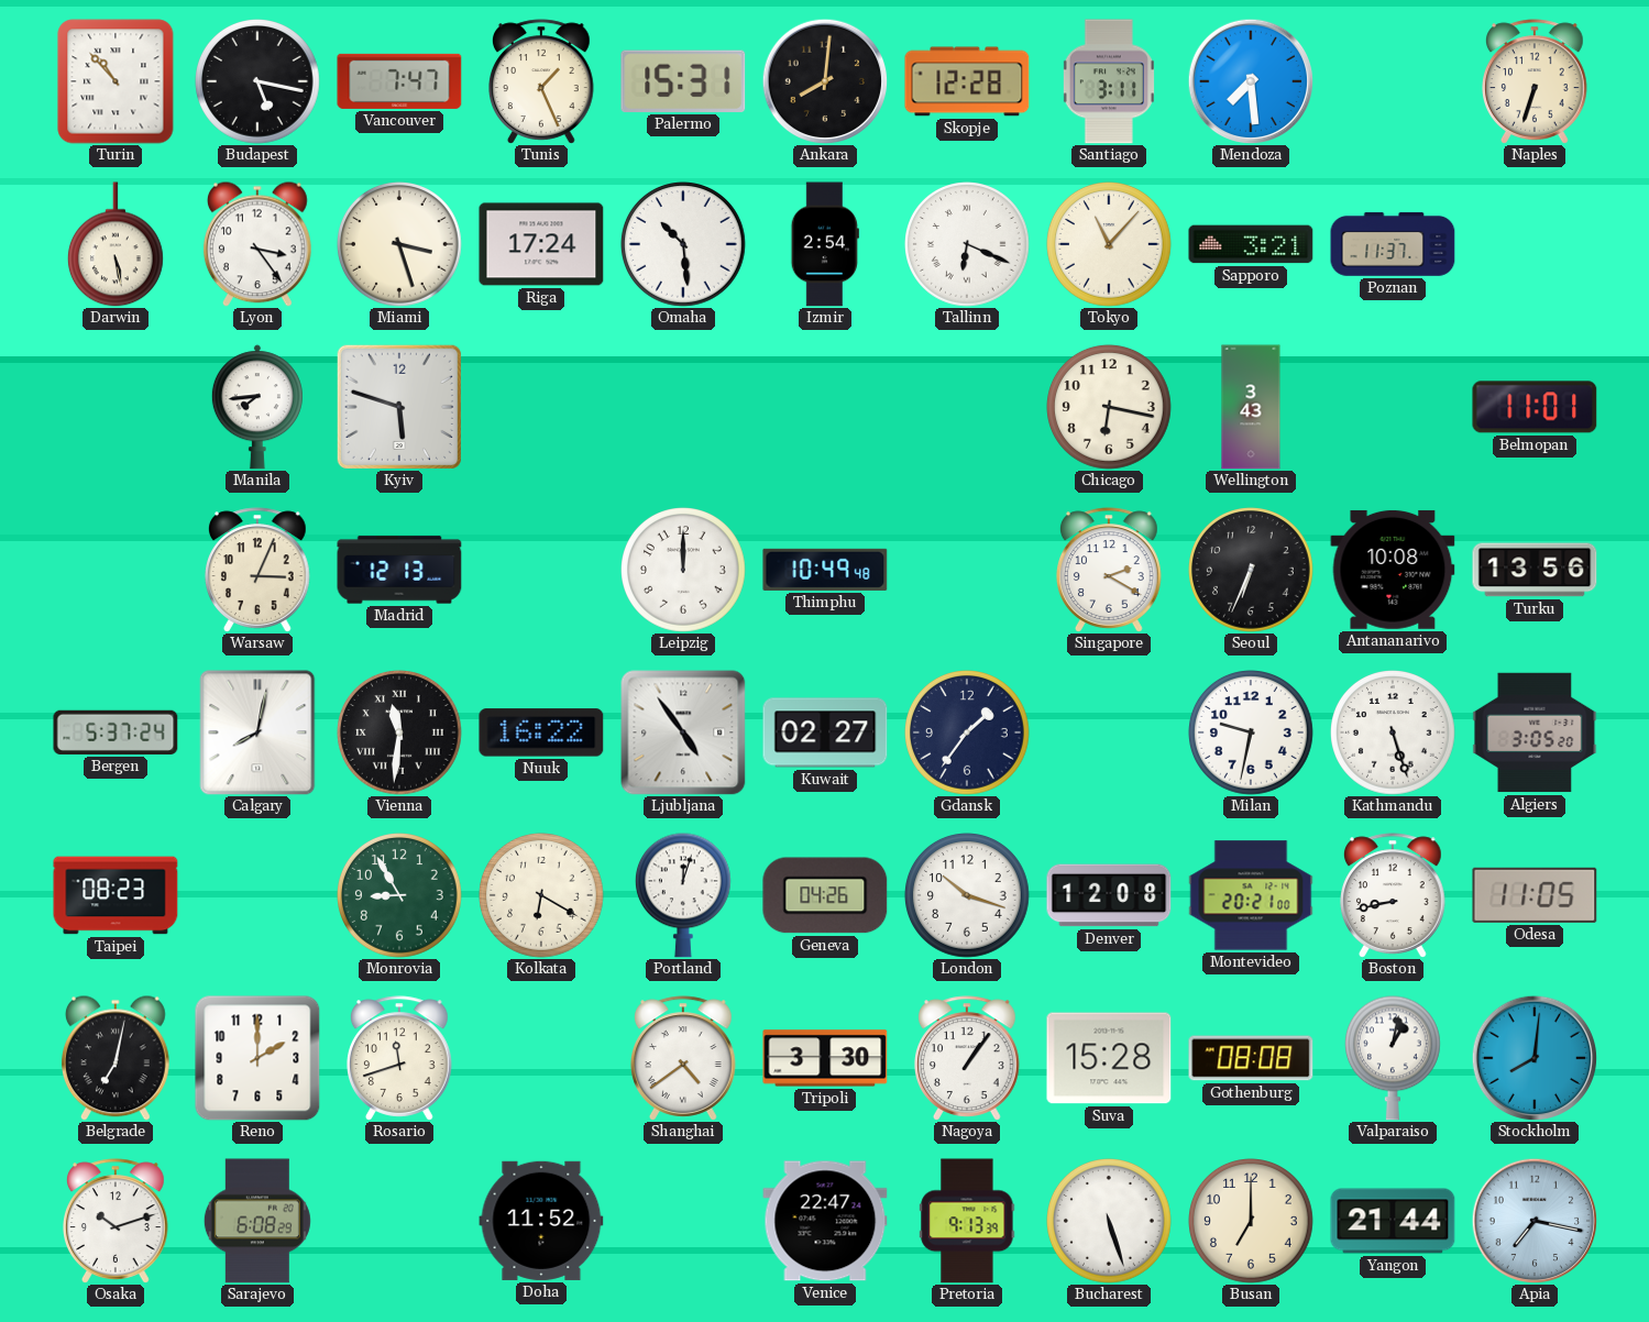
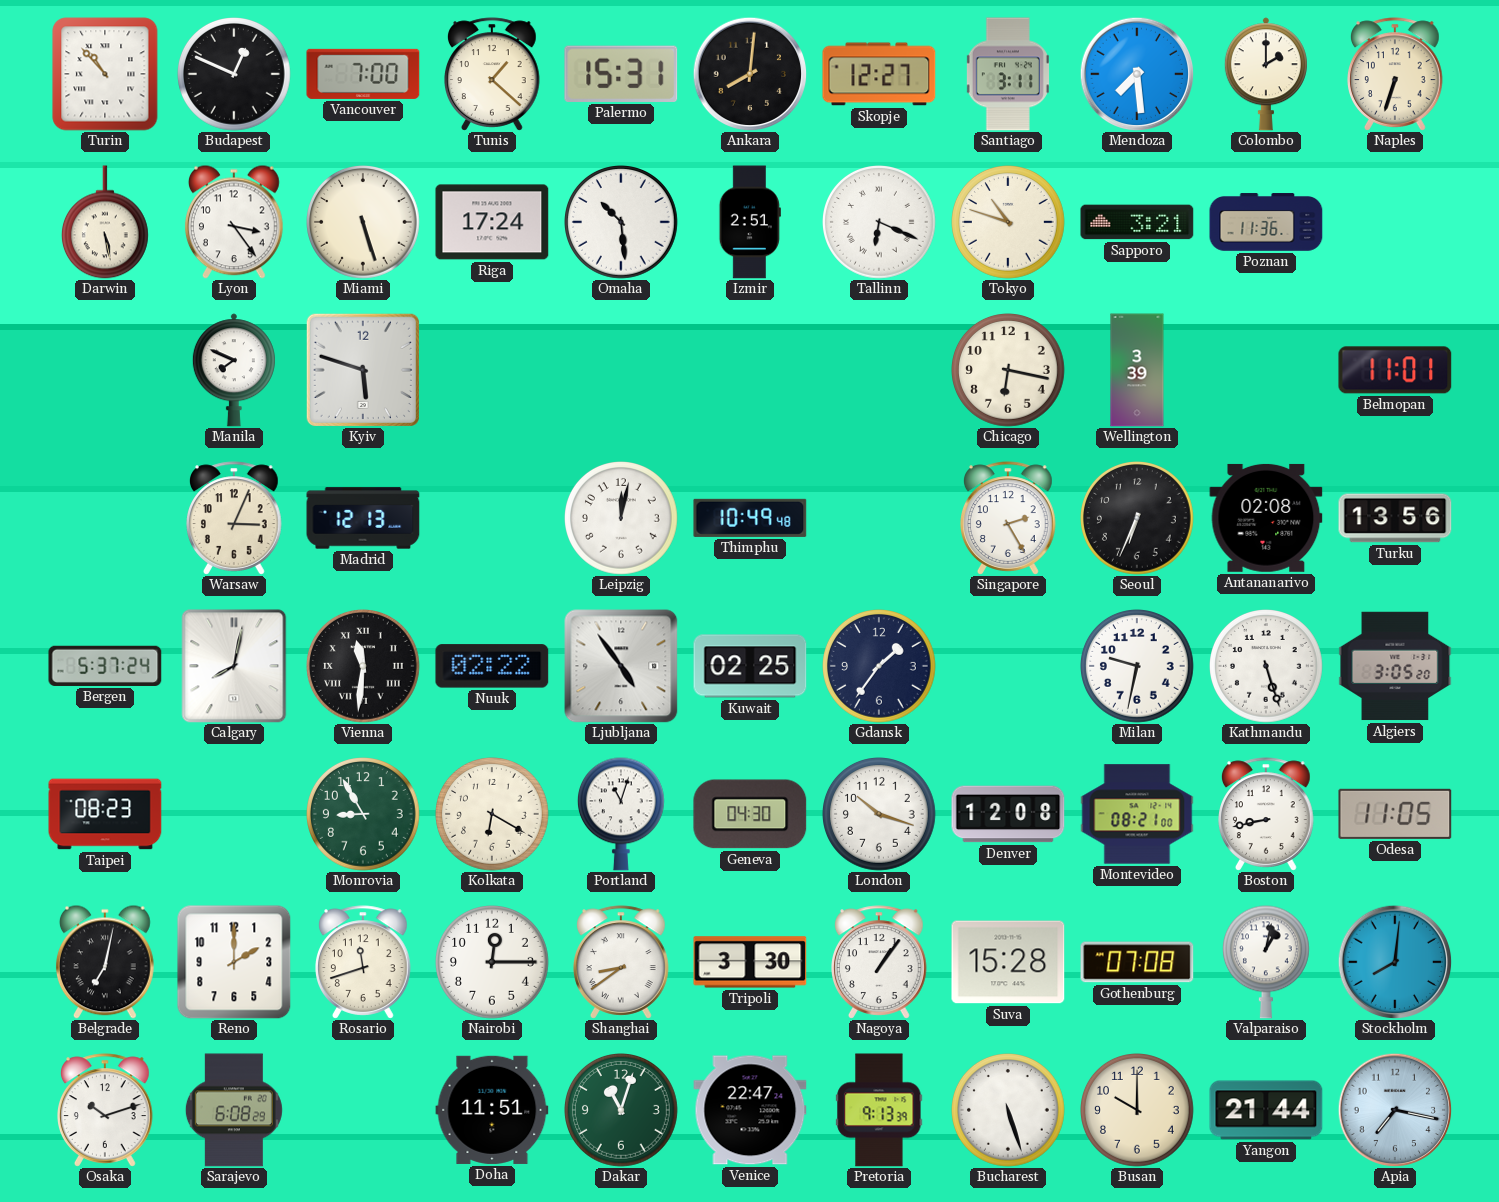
Budapest: 5:17 -> 12:49
Vancouver: 7:47 -> 7:00
Tunis: 1:26 -> 1:22
Skopje: 12:28 -> 12:27
Colombo: none -> 2:00
Miami: 3:27 -> 5:27
Izmir: 2:54 -> 2:51
Tokyo: 11:07 -> 10:48
Poznan: 11:37 -> 11:36
Manila: 7:44 -> 7:49
Wellington: 3:43 -> 3:39
Leipzig: 12:00 -> 12:02
Singapore: 2:20 -> 2:25
Antananarivo: 10:08 -> 02:08
Nuuk: 16:22 -> 02:22
Kuwait: 02:27 -> 02:25
Portland: 12:03 -> 11:03
Geneva: 04:26 -> 04:30
Montevideo: 20:21 -> 08:21
Nairobi: none -> 12:15
Shanghai: 4:39 -> 8:39
Gothenburg: 08:08 -> 07:08
Doha: 11:52 -> 11:51
Dakar: none -> 11:03
Busan: 7:00 -> 10:00
